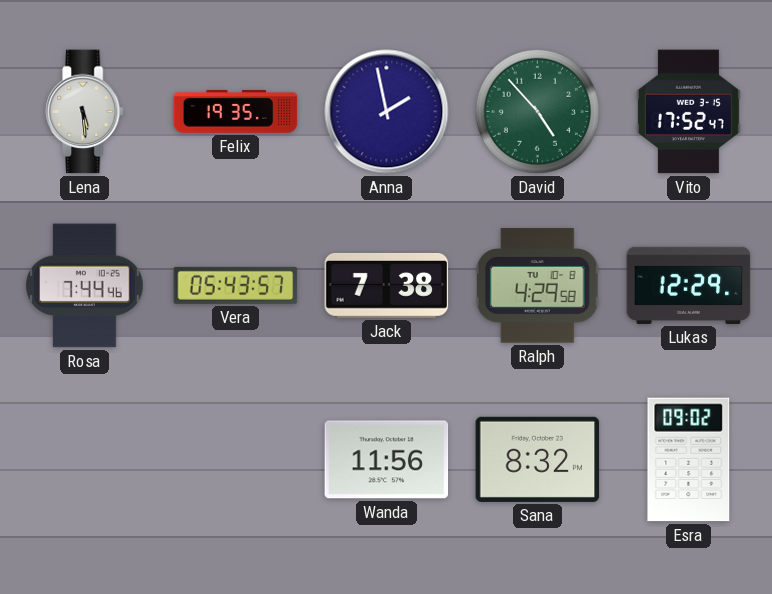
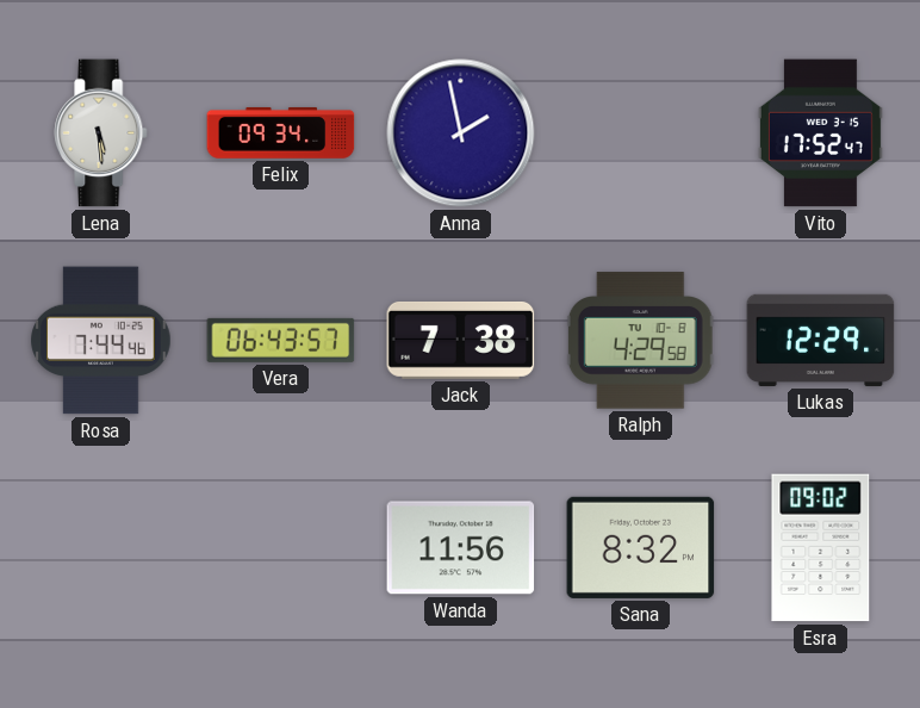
Felix: 19:35 -> 09:34
David: 4:53 -> none
Vera: 05:43 -> 06:43
